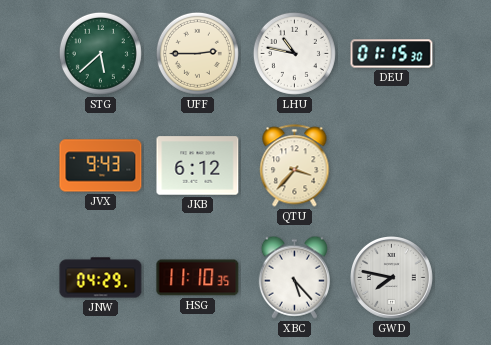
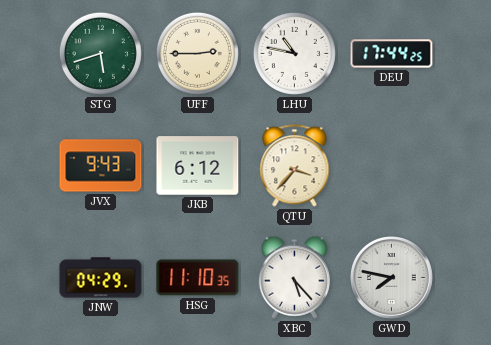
STG: 5:38 -> 5:42
DEU: 01:15 -> 17:44
